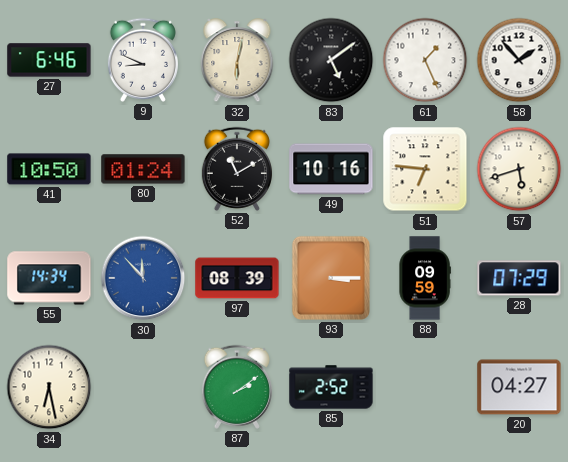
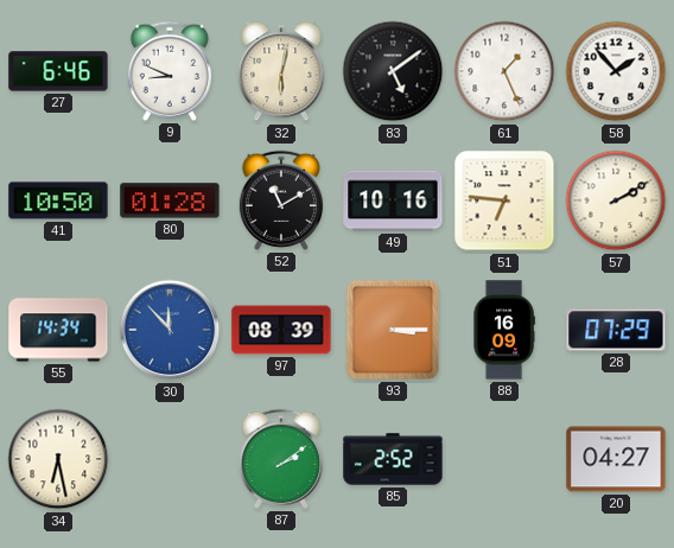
80: 01:24 -> 01:28
57: 5:42 -> 2:10
88: 09:59 -> 16:09
